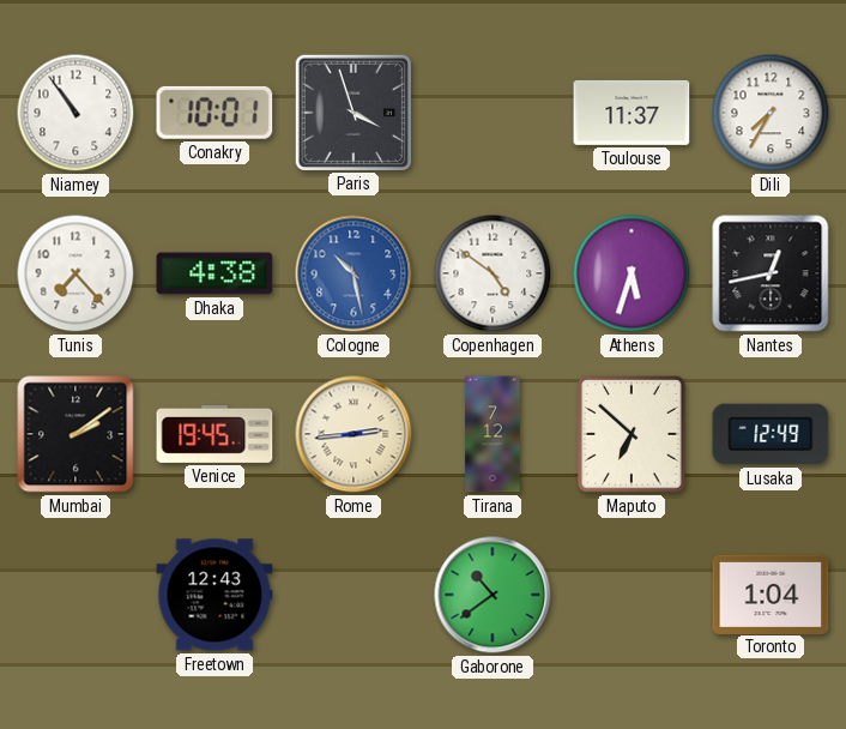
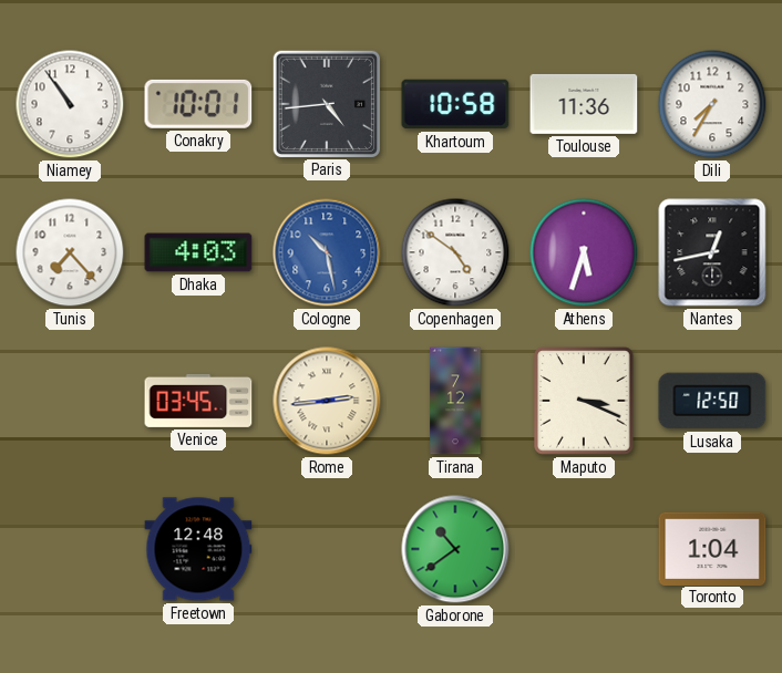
Paris: 3:57 -> 4:44
Khartoum: none -> 10:58
Toulouse: 11:37 -> 11:36
Dhaka: 4:38 -> 4:03
Mumbai: 2:09 -> none
Venice: 19:45 -> 03:45
Maputo: 6:52 -> 3:19
Lusaka: 12:49 -> 12:50
Freetown: 12:43 -> 12:48
